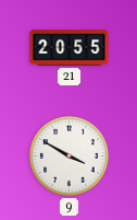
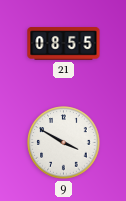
21: 20:55 -> 08:55
